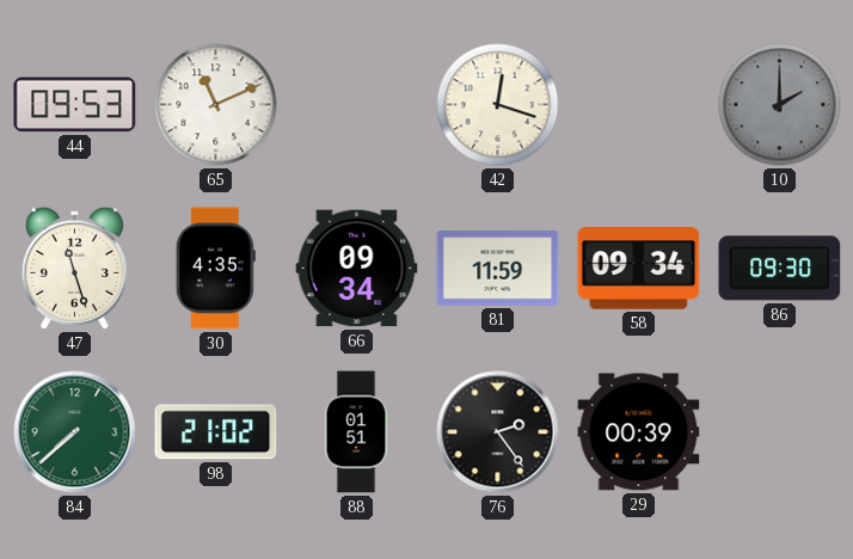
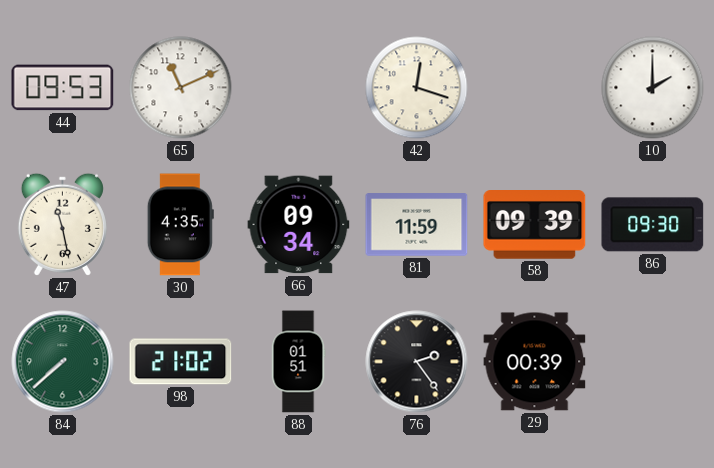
10 dial: grey -> white
47: 11:27 -> 11:28
58: 09:34 -> 09:39
